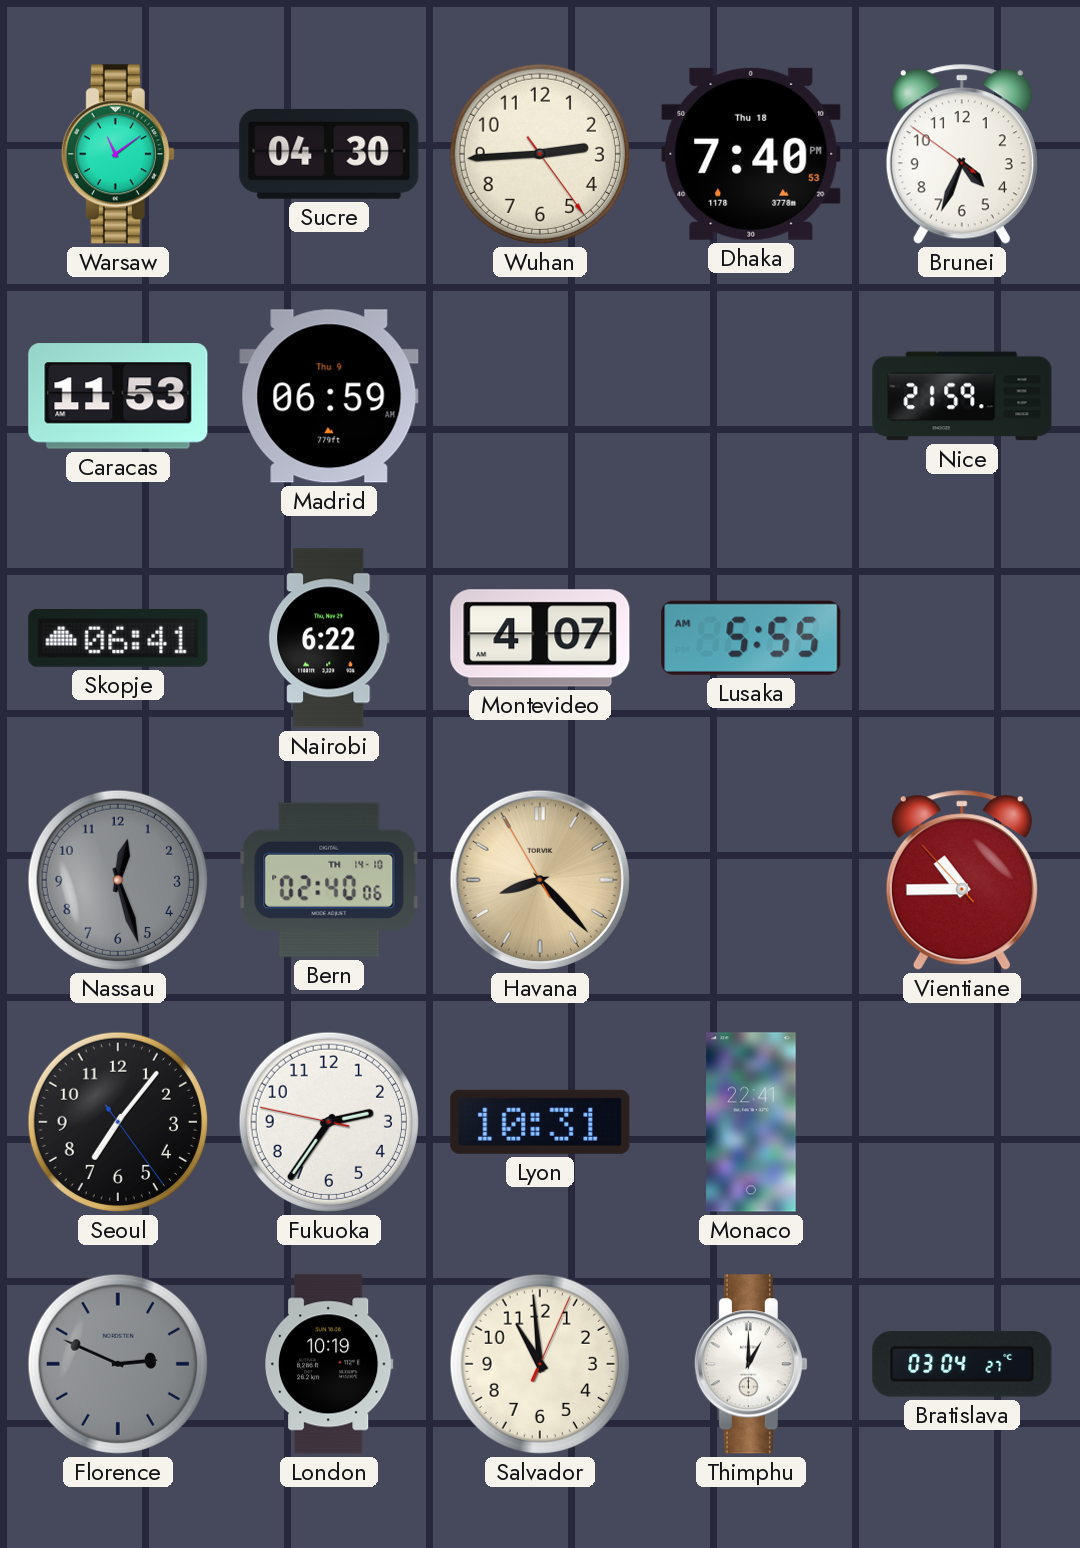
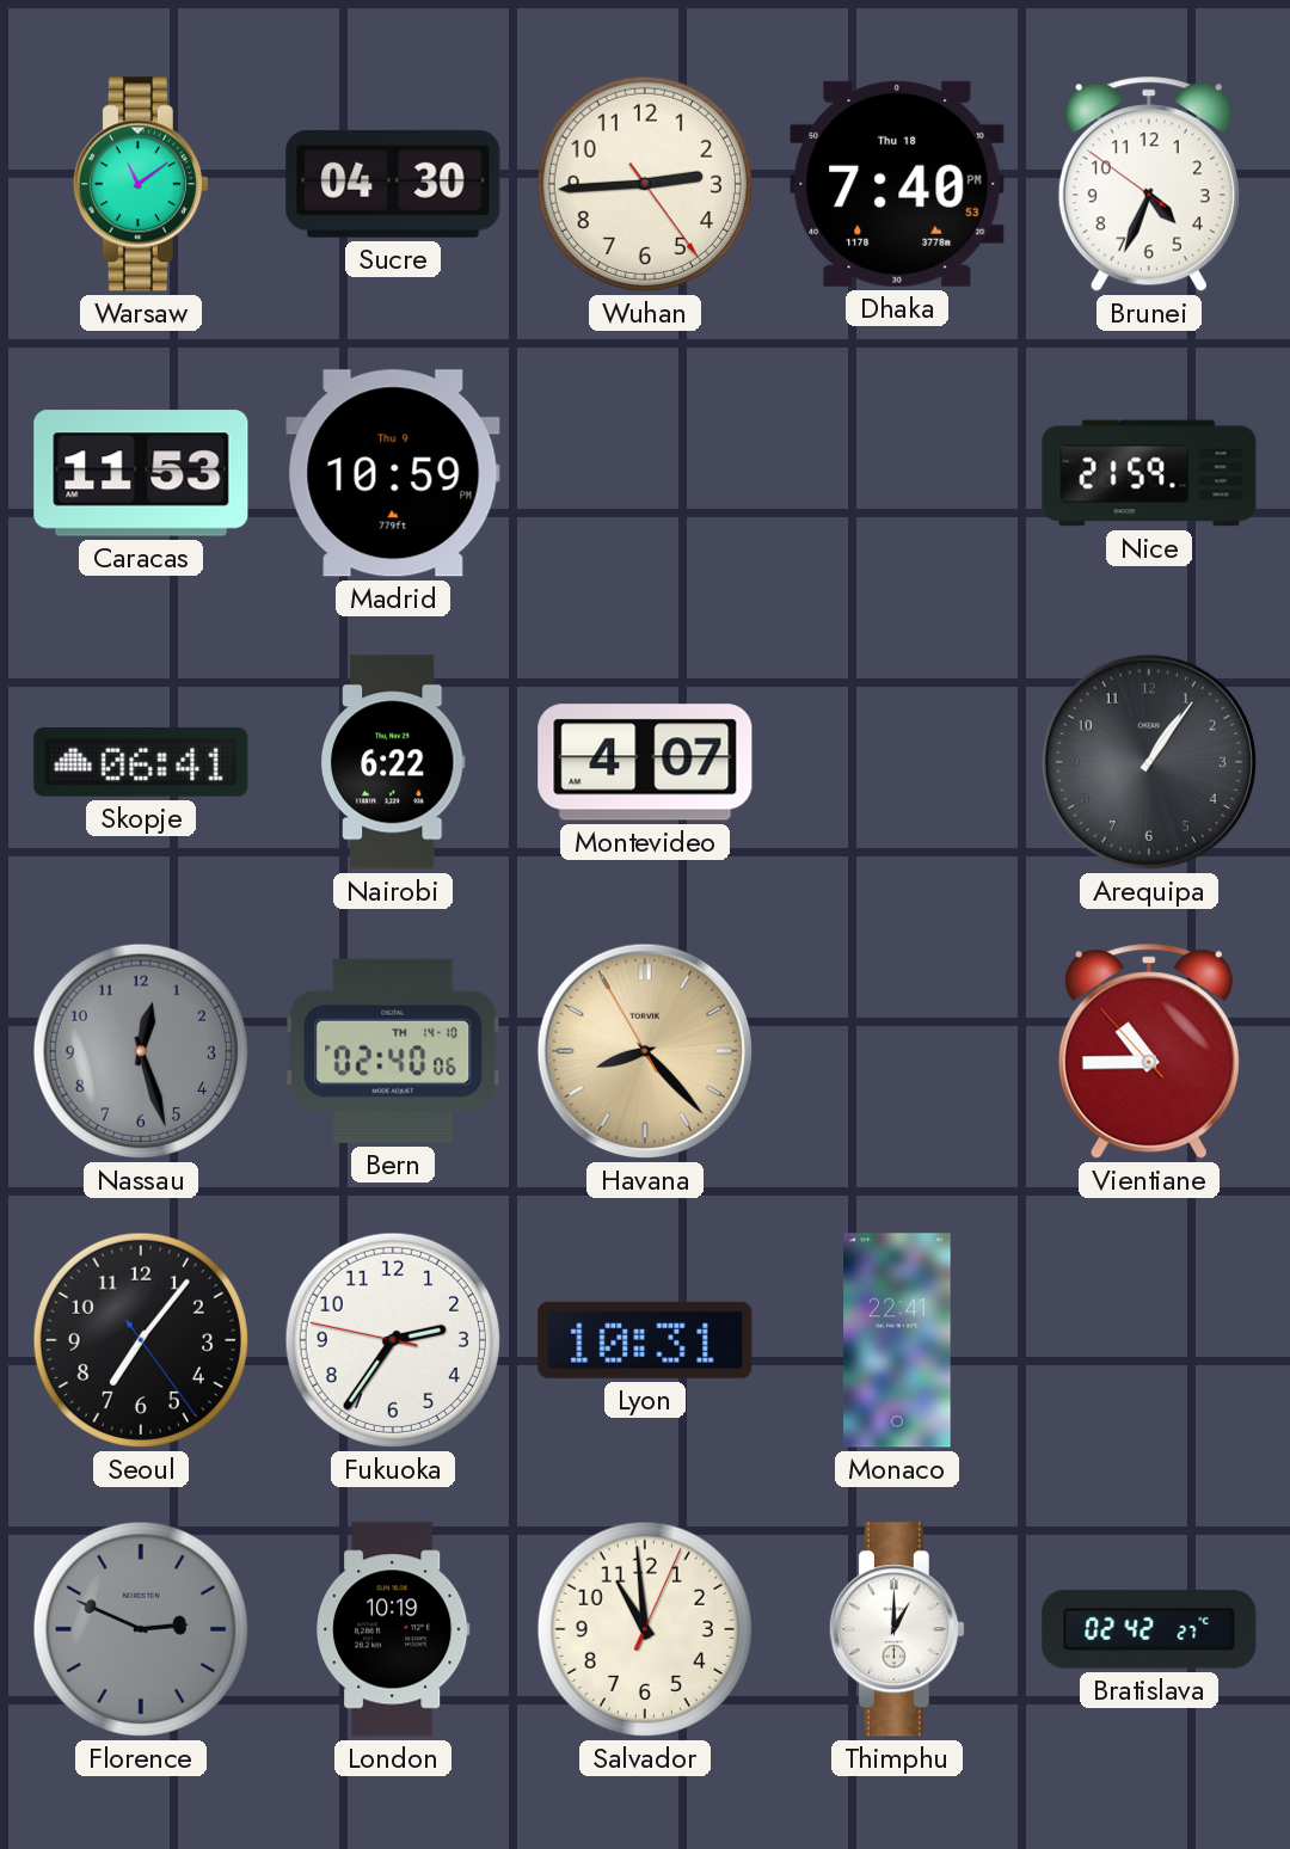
Madrid: 06:59 -> 10:59
Lusaka: 5:55 -> none
Arequipa: none -> 1:06
Bratislava: 03:04 -> 02:42
